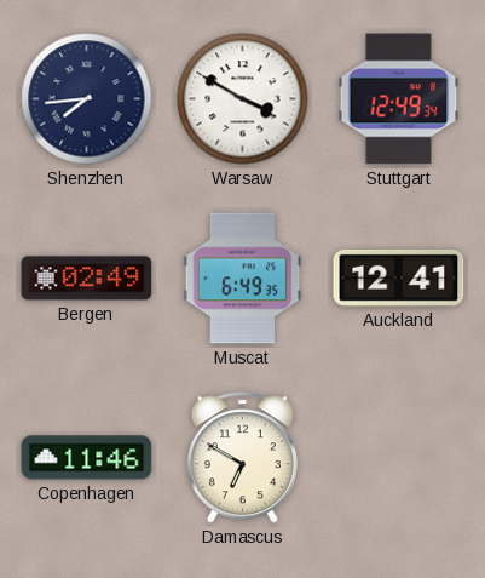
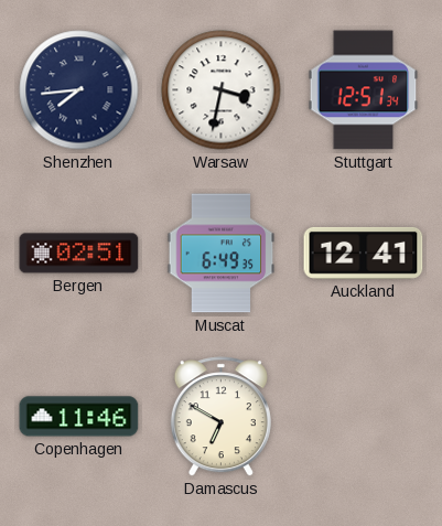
Warsaw: 3:50 -> 3:32
Stuttgart: 12:49 -> 12:51
Bergen: 02:49 -> 02:51
